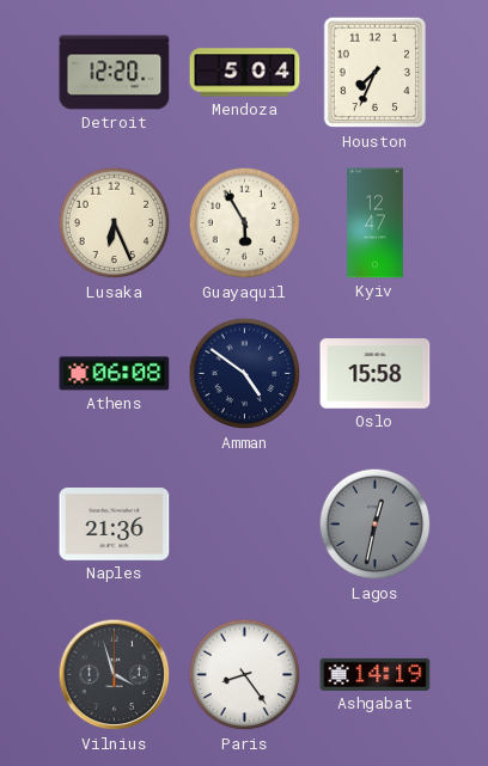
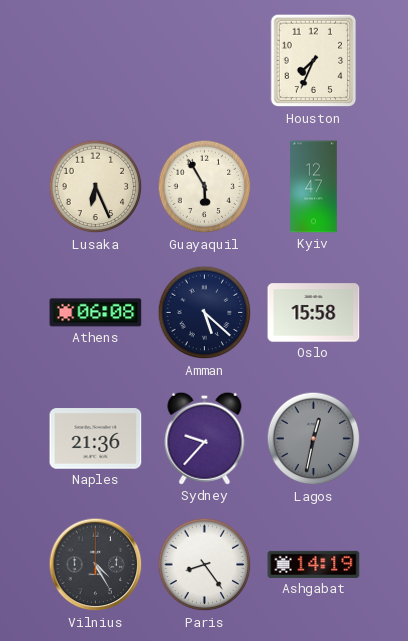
Detroit: 12:20 -> none
Mendoza: 5:04 -> none
Amman: 4:51 -> 5:22
Sydney: none -> 9:37
Vilnius: 3:57 -> 4:25
